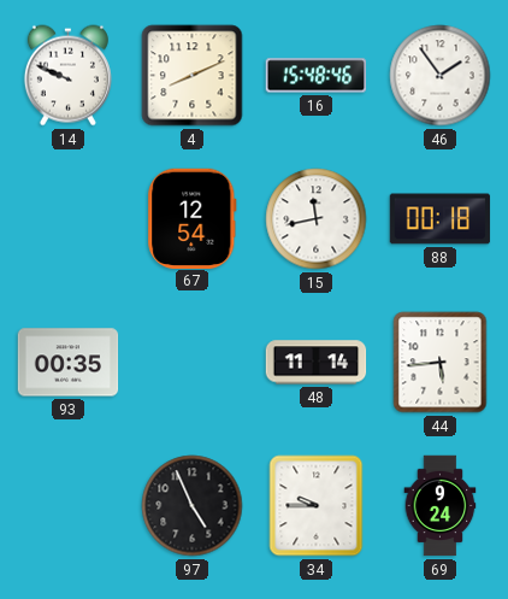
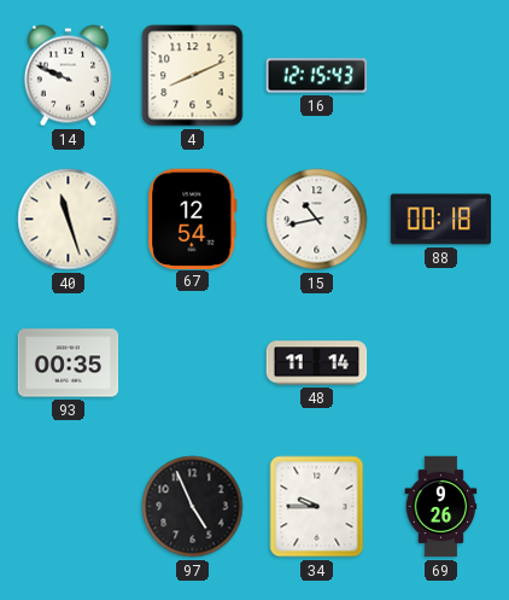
16: 15:48 -> 12:15
46: 1:54 -> none
40: none -> 11:27
15: 11:43 -> 10:43
44: 5:44 -> none
69: 9:24 -> 9:26
